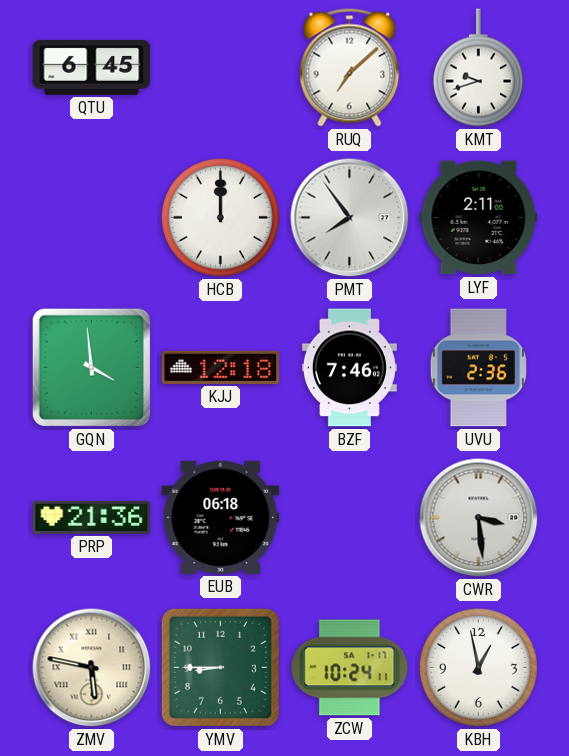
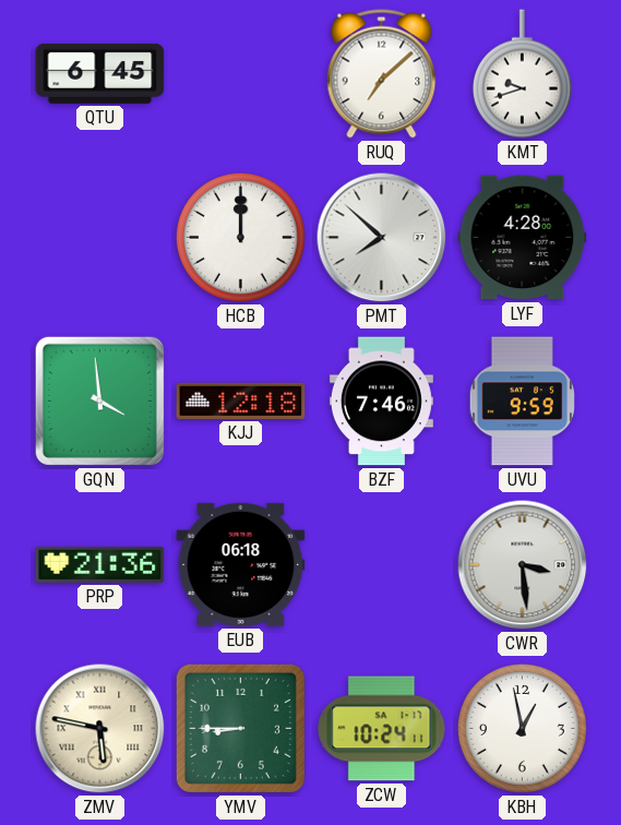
PMT: 7:54 -> 7:52
LYF: 2:11 -> 4:28
UVU: 2:36 -> 9:59
